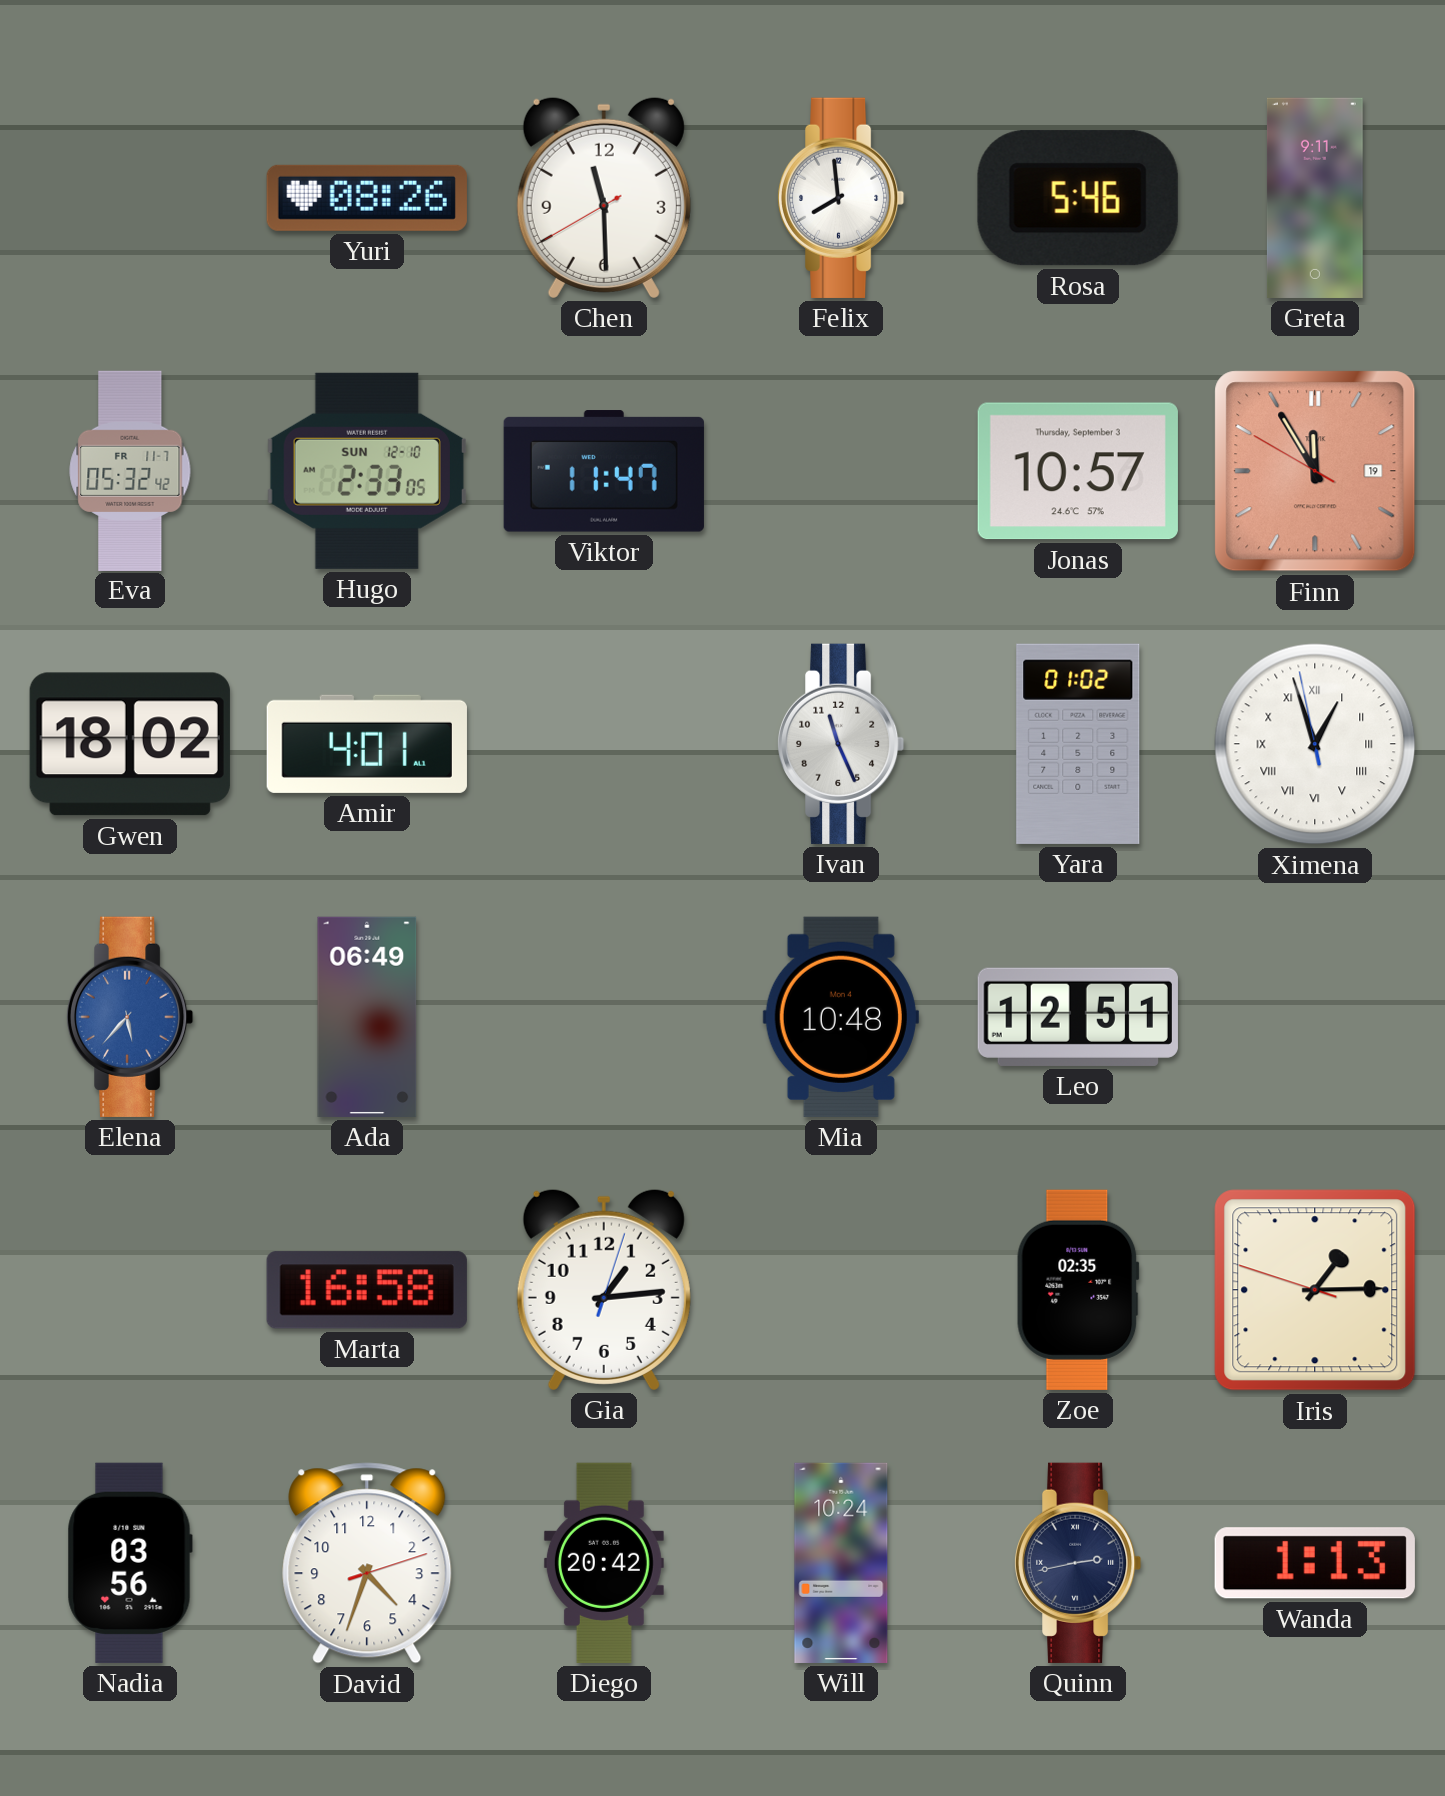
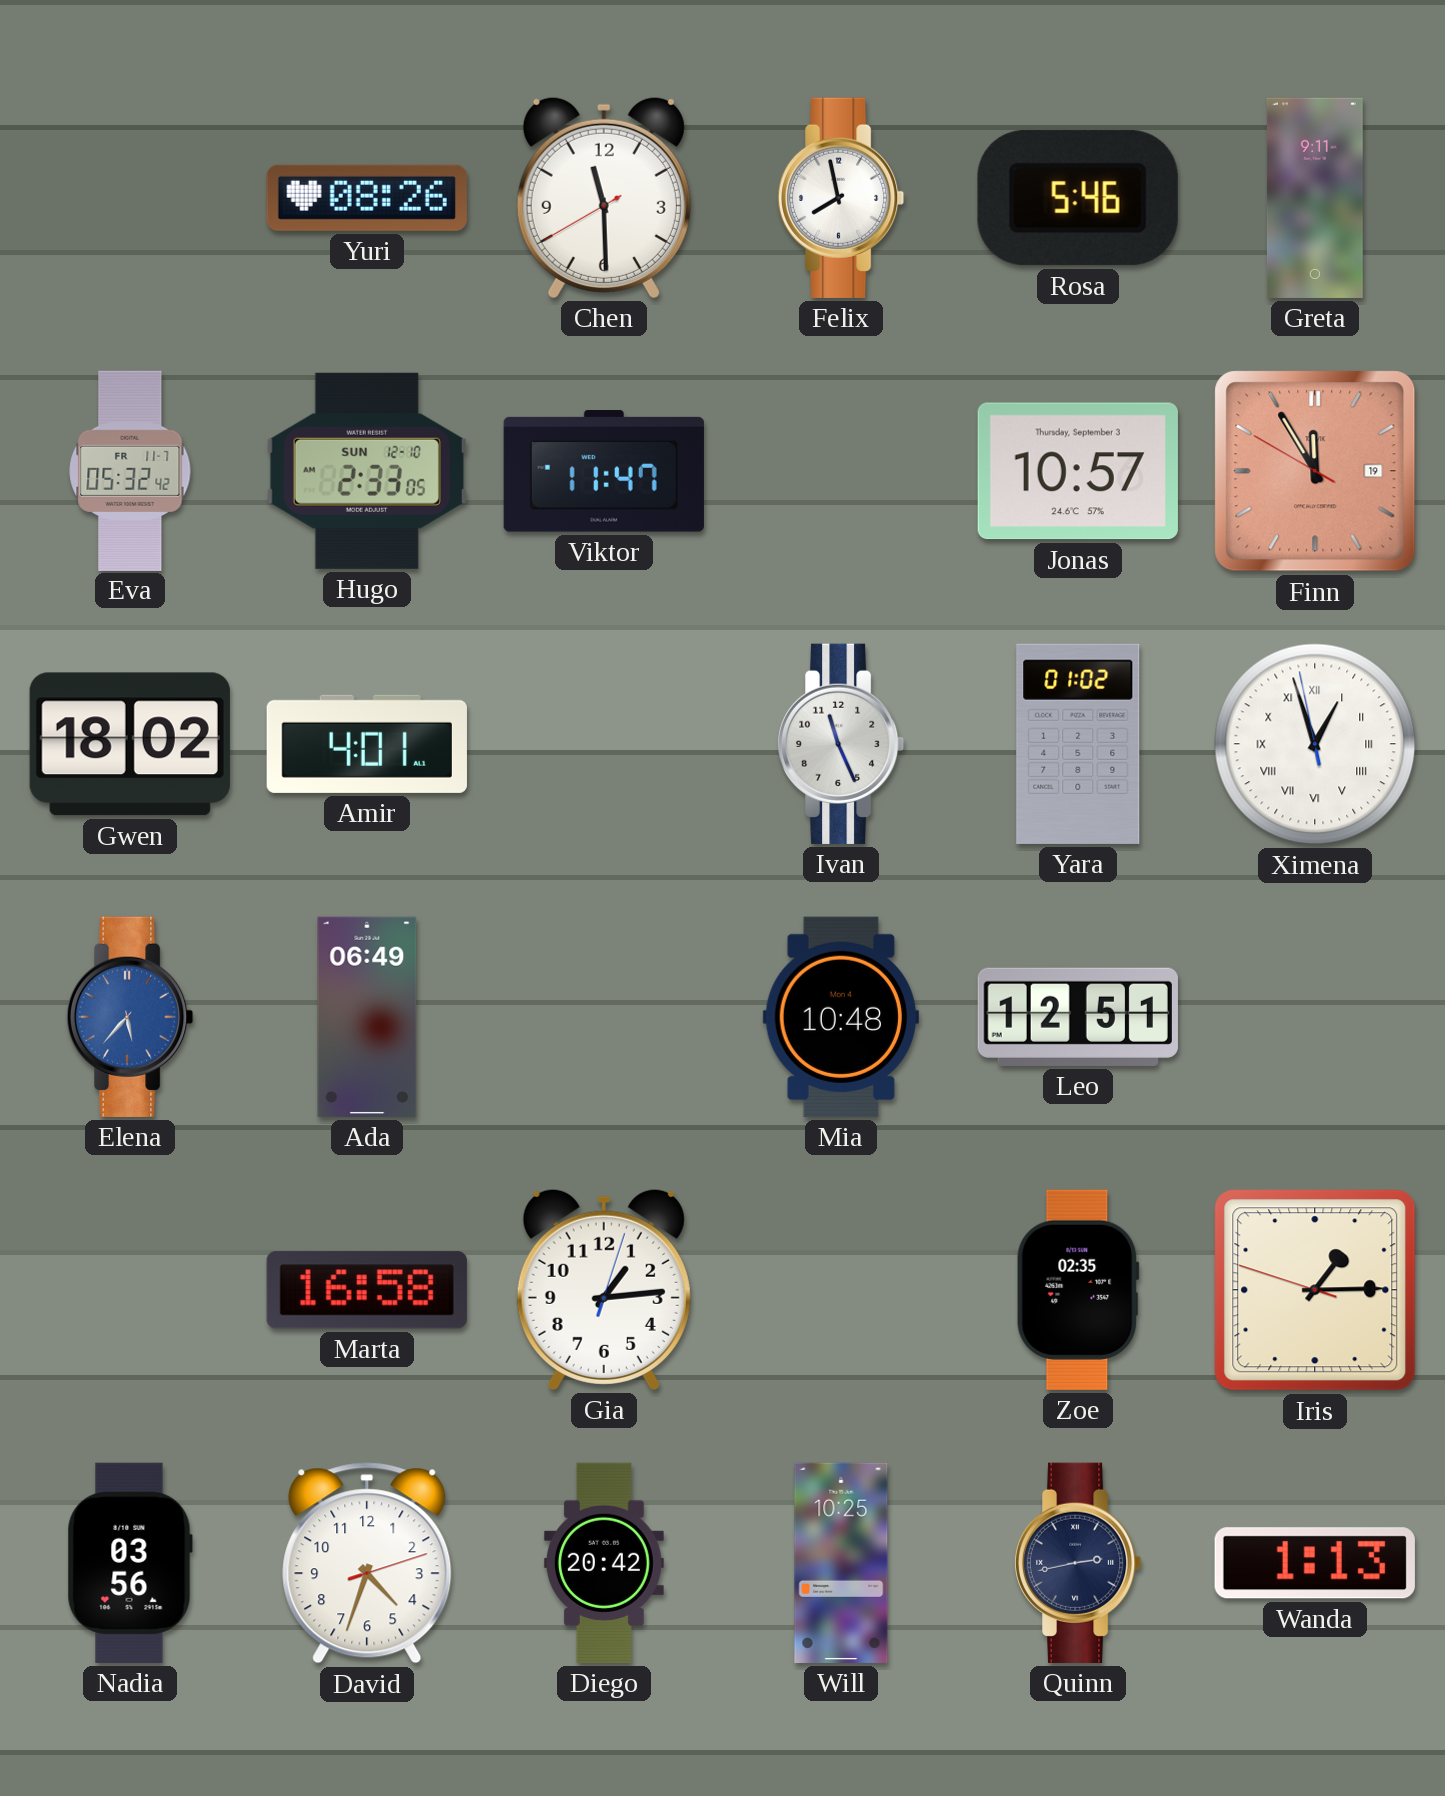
Felix: 7:59 -> 7:58
Will: 10:24 -> 10:25
